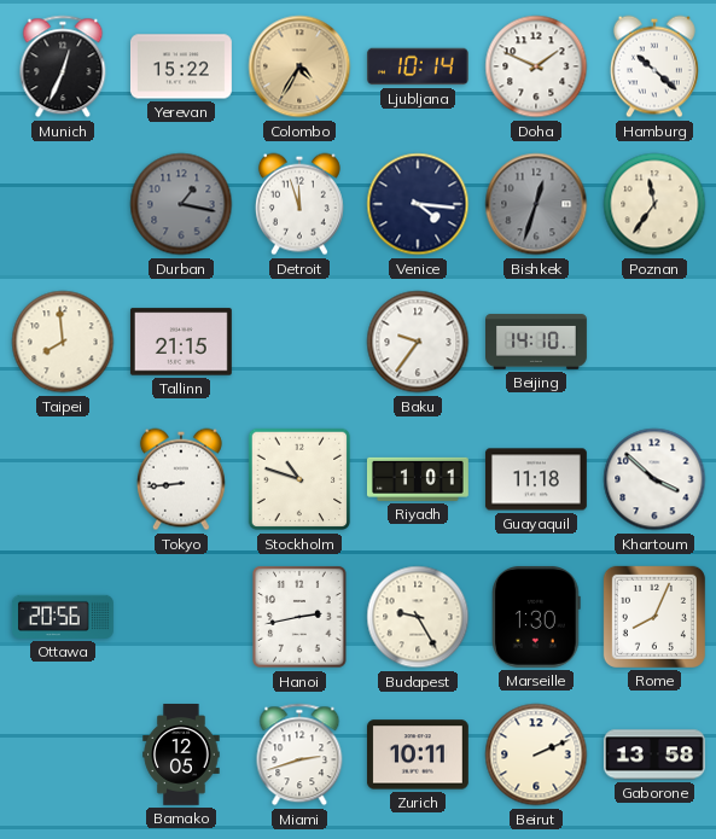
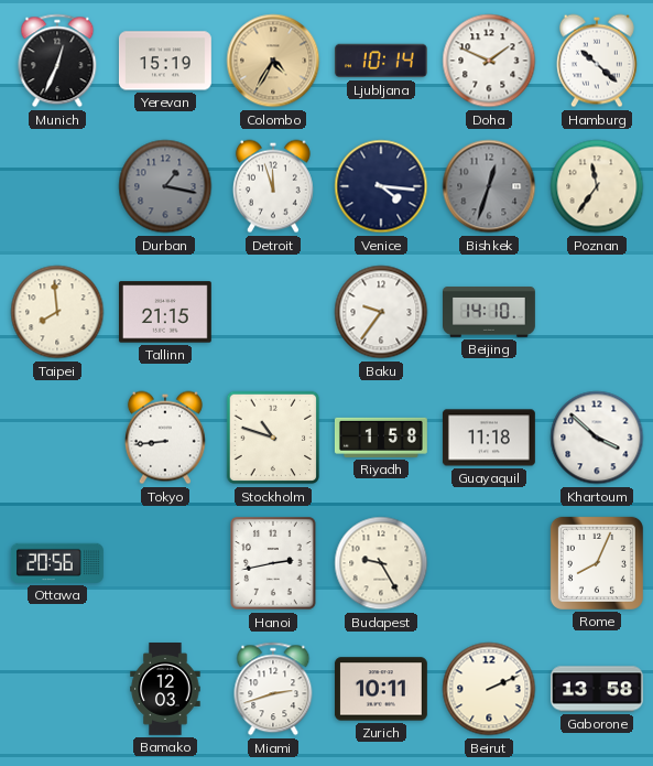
Yerevan: 15:22 -> 15:19
Riyadh: 1:01 -> 1:58
Marseille: 1:30 -> none
Bamako: 12:05 -> 12:03
